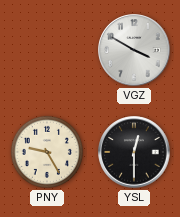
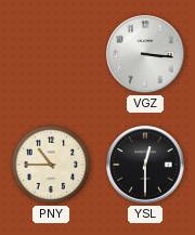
VGZ: 3:50 -> 3:16
PNY: 9:25 -> 10:45
